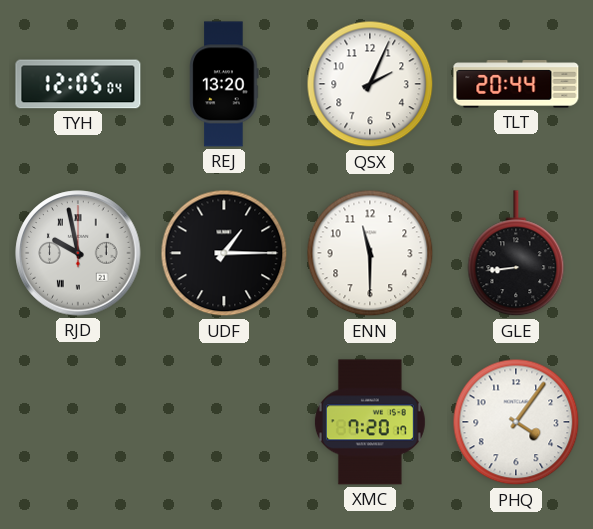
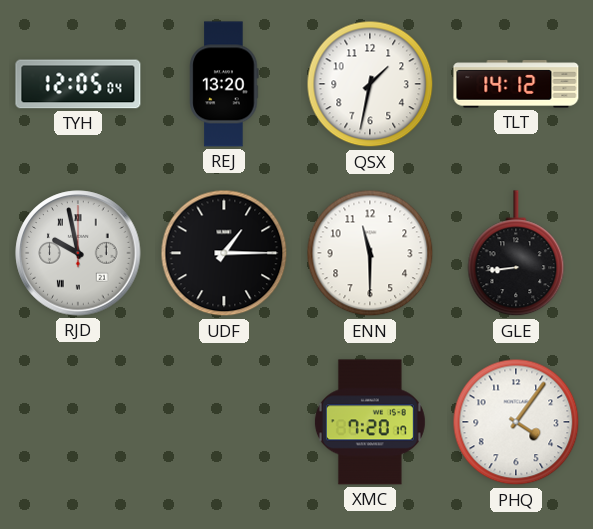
QSX: 2:04 -> 1:32
TLT: 20:44 -> 14:12
